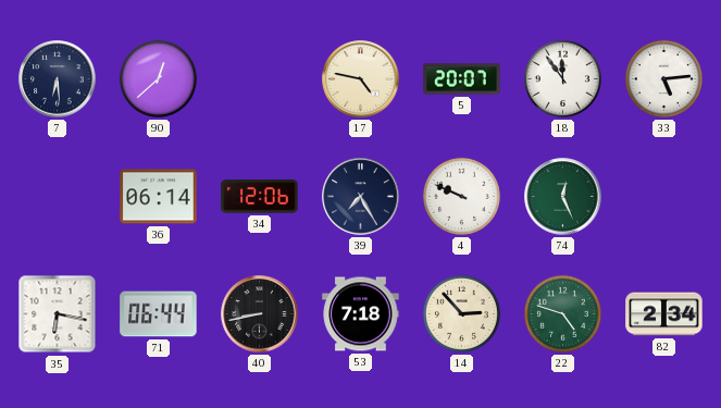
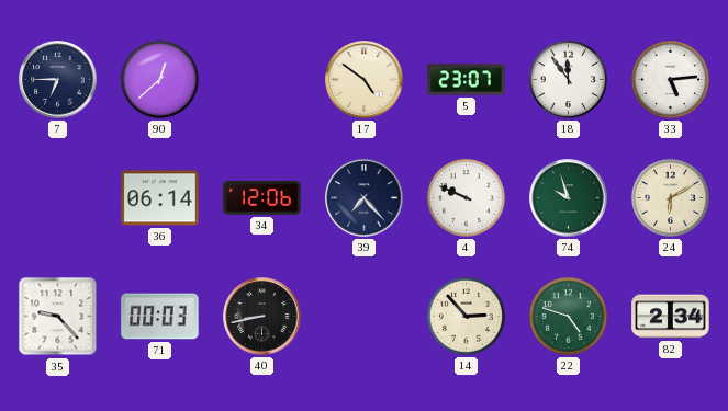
7: 6:29 -> 6:45
17: 4:47 -> 4:51
5: 20:07 -> 23:07
39: 7:25 -> 7:23
74: 12:26 -> 9:57
24: none -> 6:10
35: 6:17 -> 9:23
71: 06:44 -> 00:03
53: 7:18 -> none
